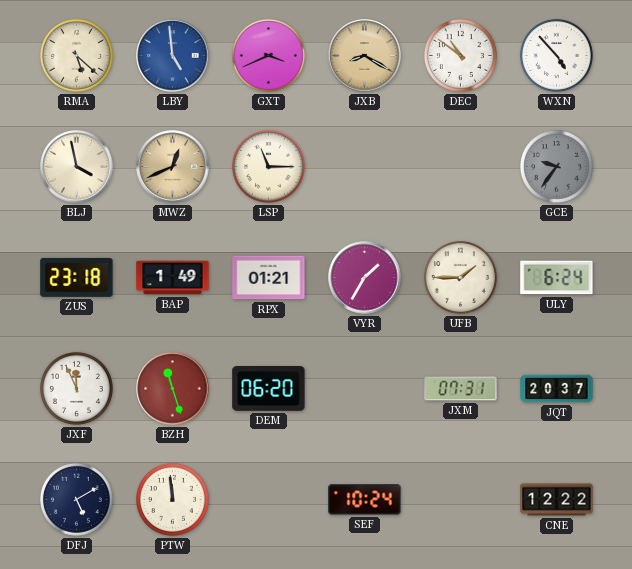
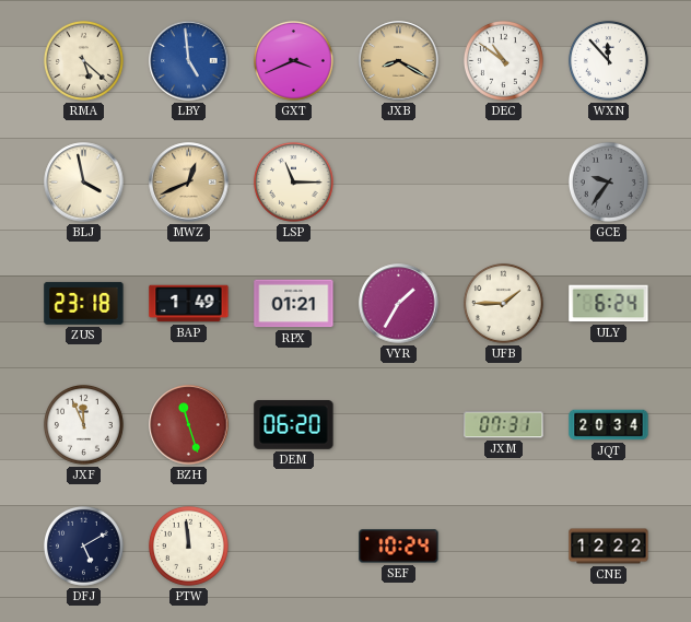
WXN: 4:53 -> 11:53
JQT: 20:37 -> 20:34
